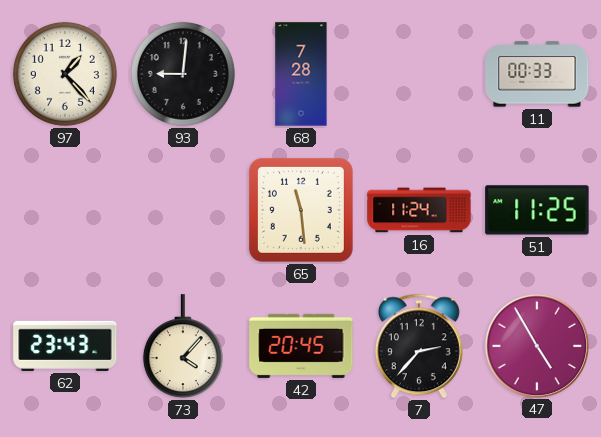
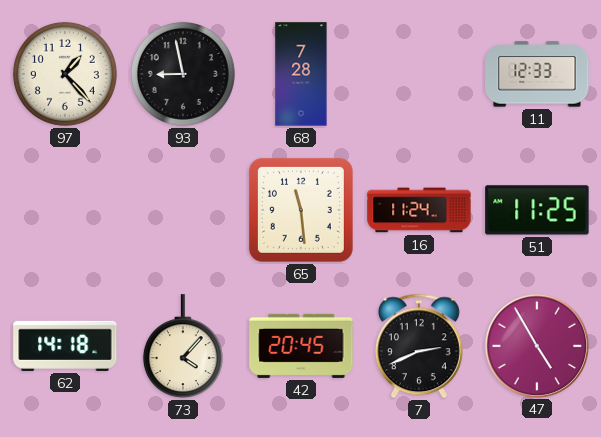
93: 9:01 -> 8:58
11: 00:33 -> 12:33
62: 23:43 -> 14:18
7: 2:37 -> 2:41
